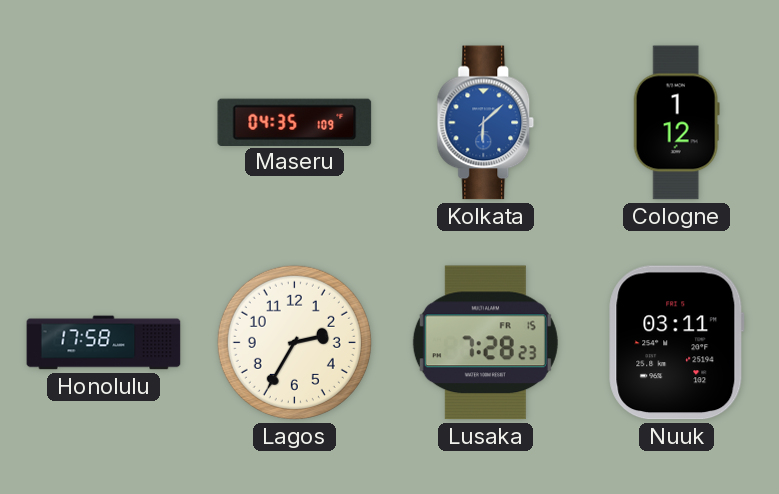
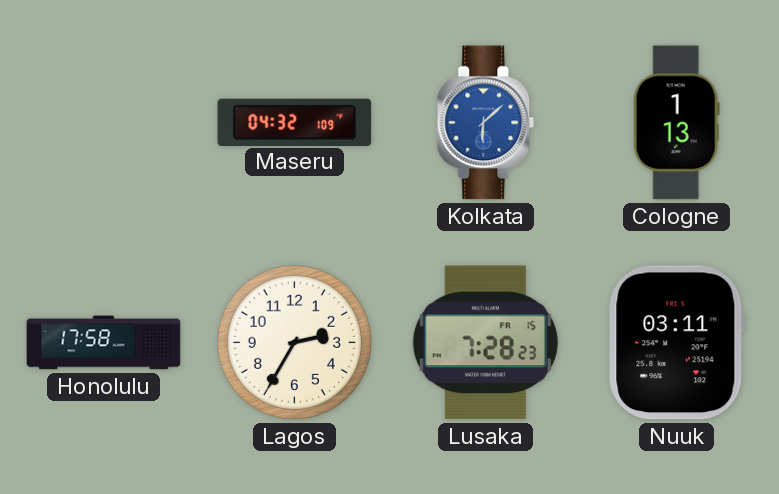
Maseru: 04:35 -> 04:32
Cologne: 1:12 -> 1:13
